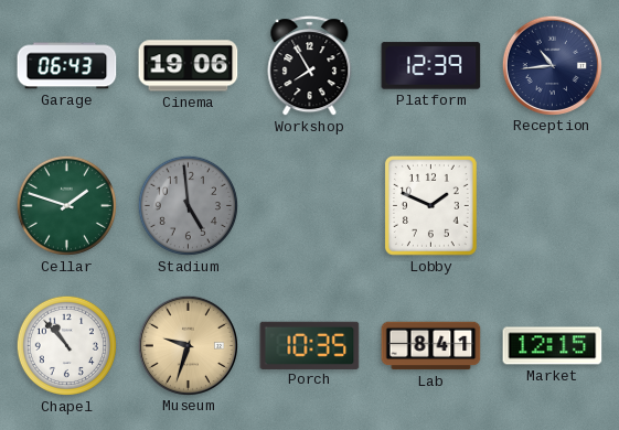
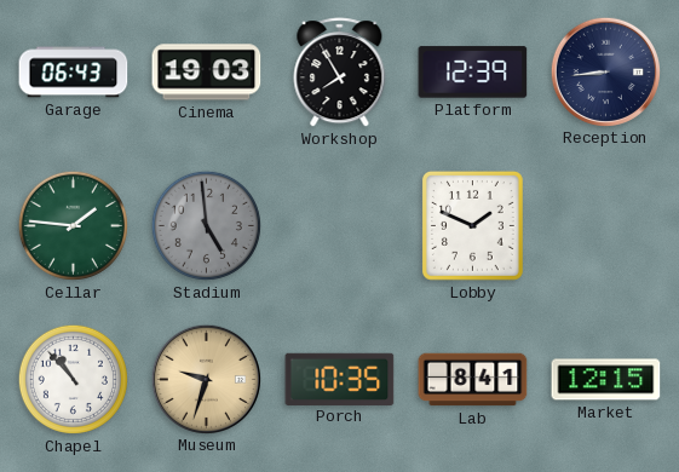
Cinema: 19:06 -> 19:03
Reception: 10:44 -> 8:44
Cellar: 1:48 -> 1:46
